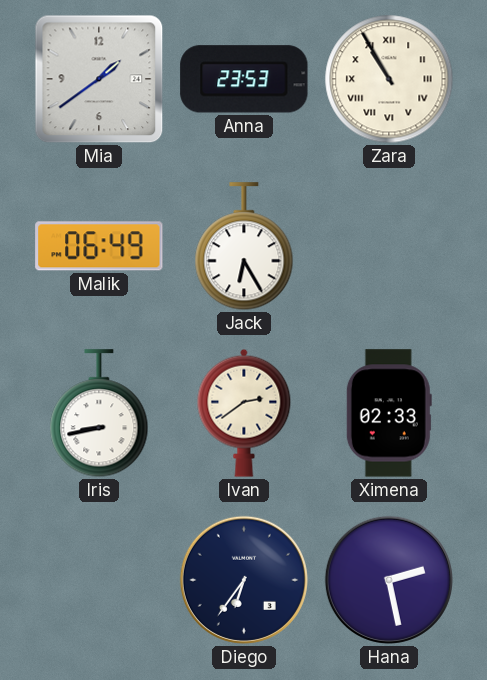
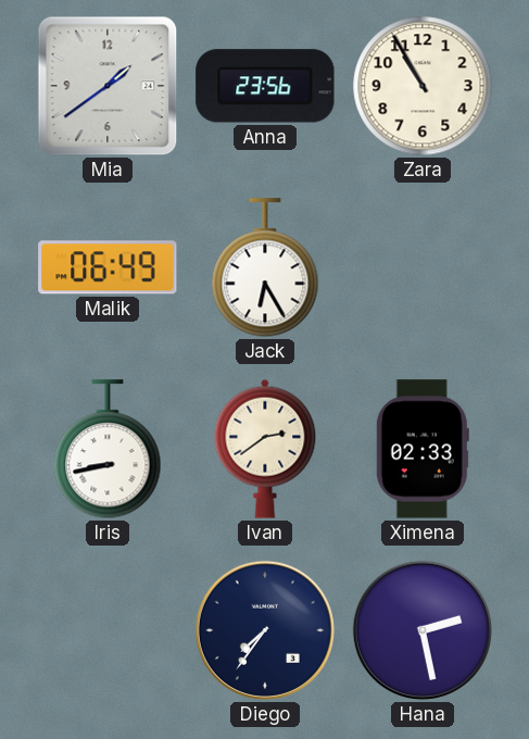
Anna: 23:53 -> 23:56
Zara numerals: Roman -> Arabic
Diego: 6:36 -> 7:36
